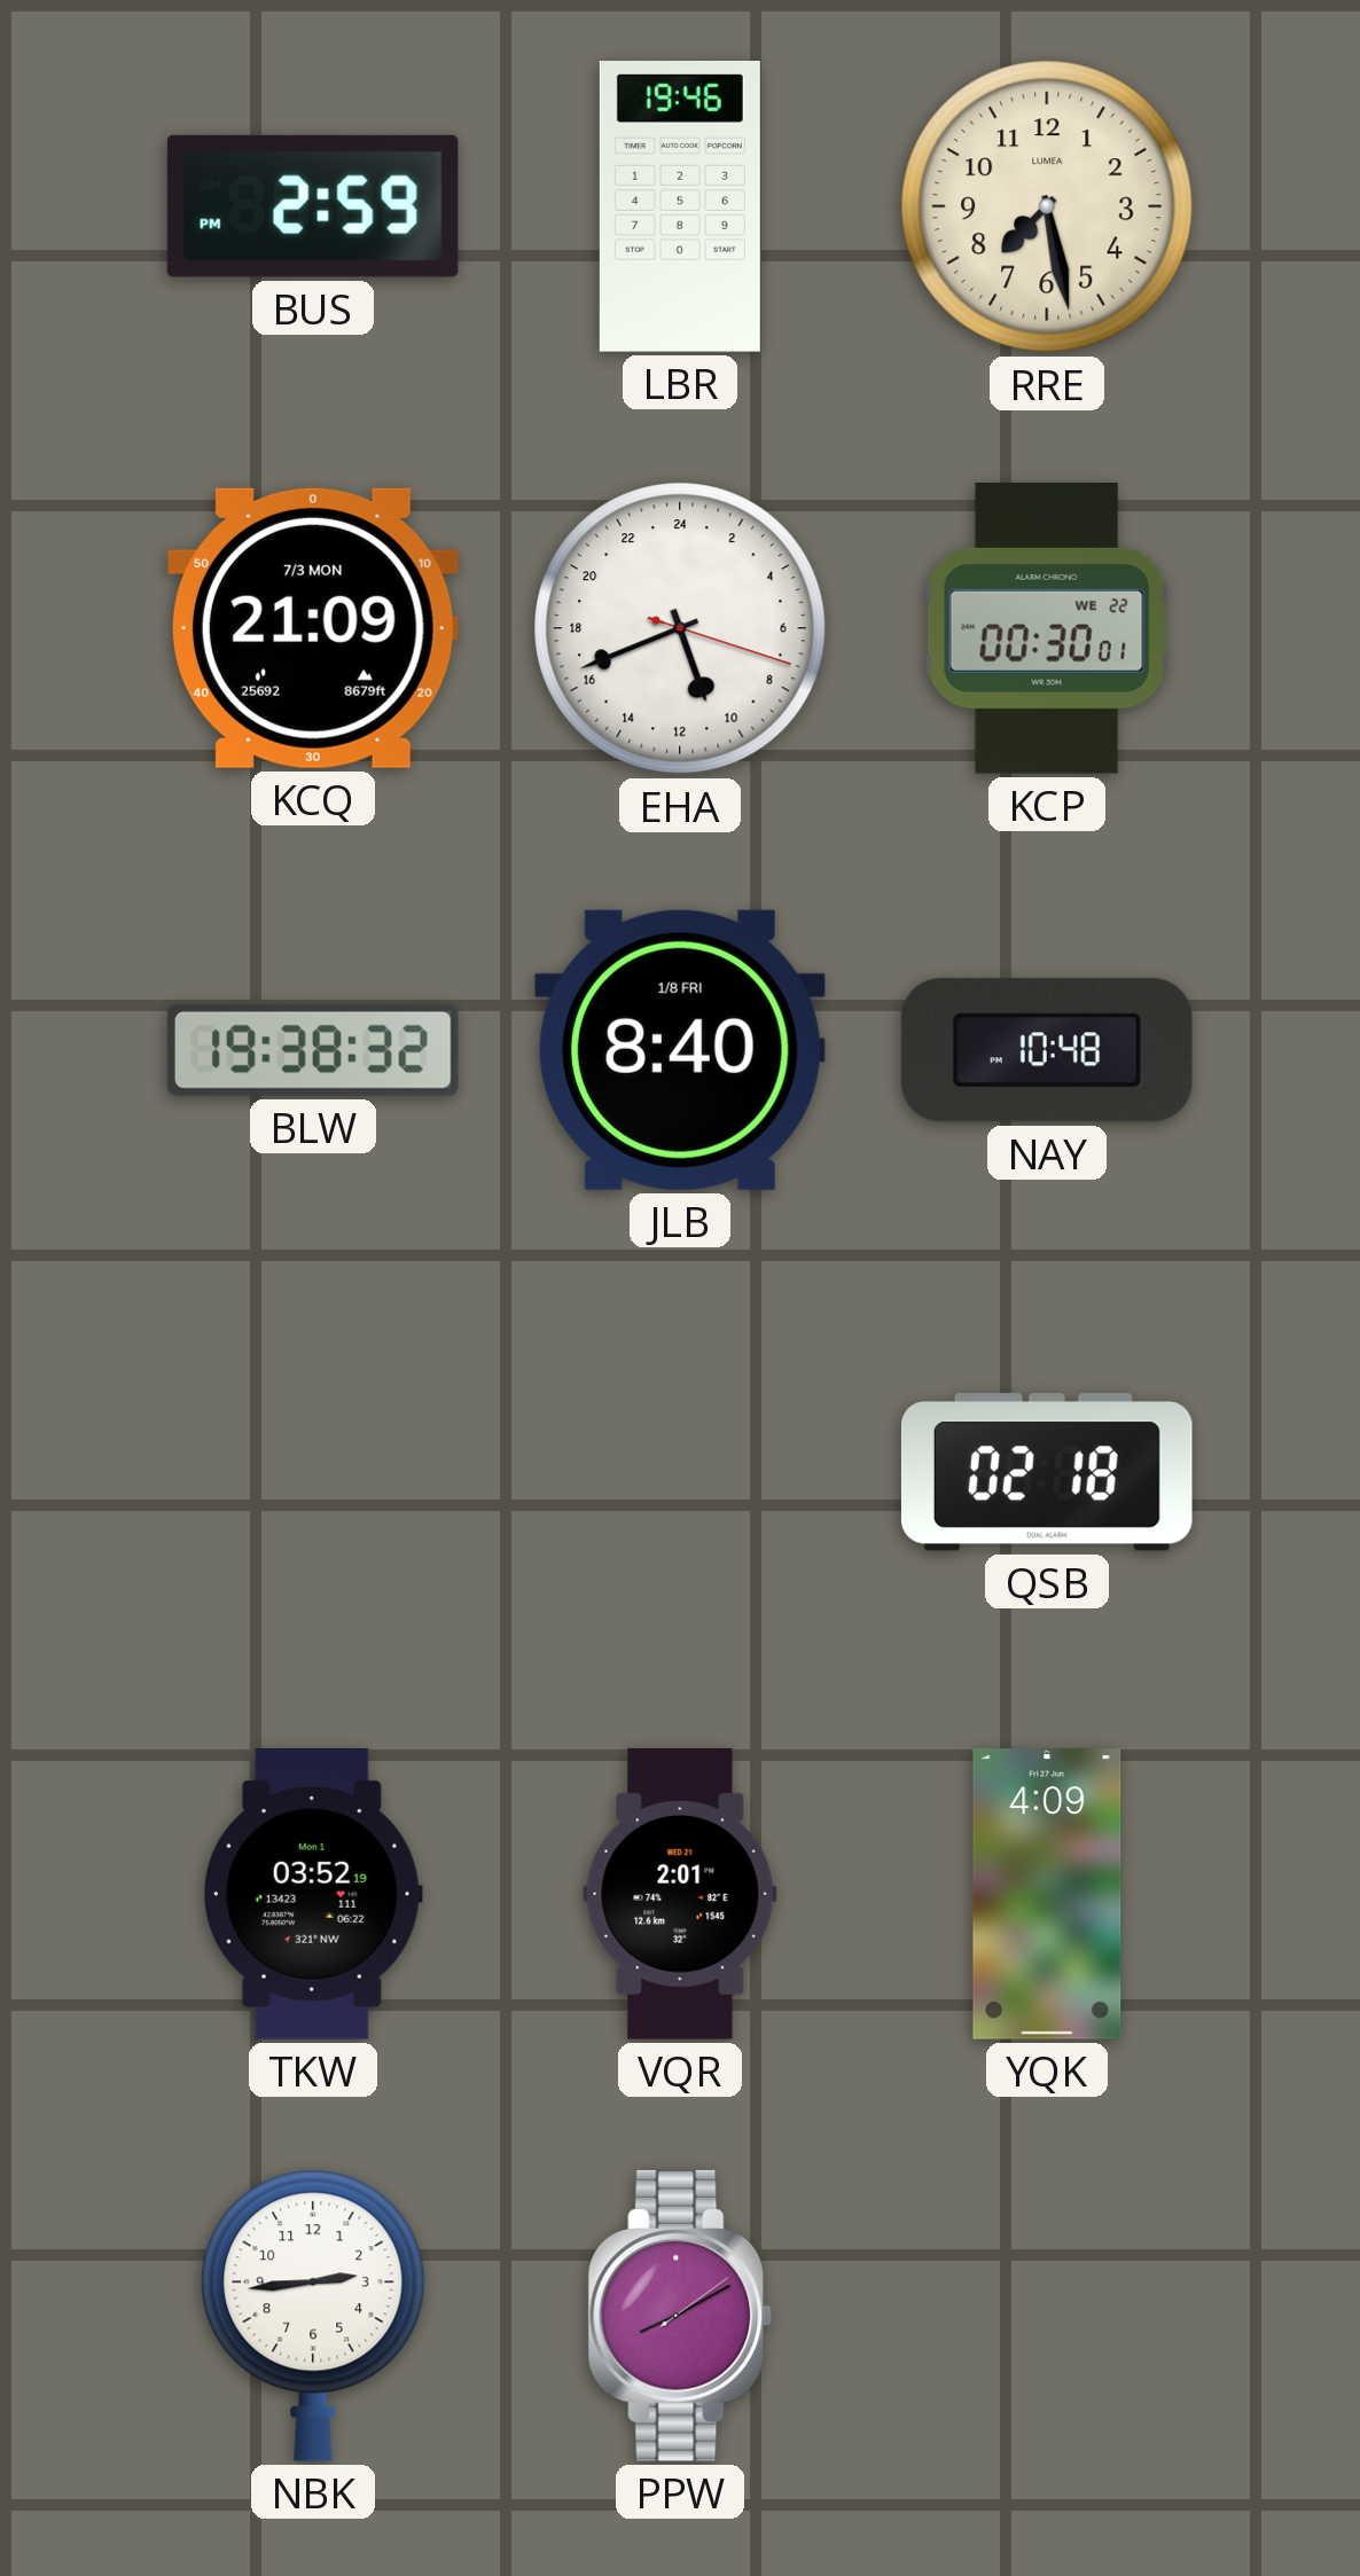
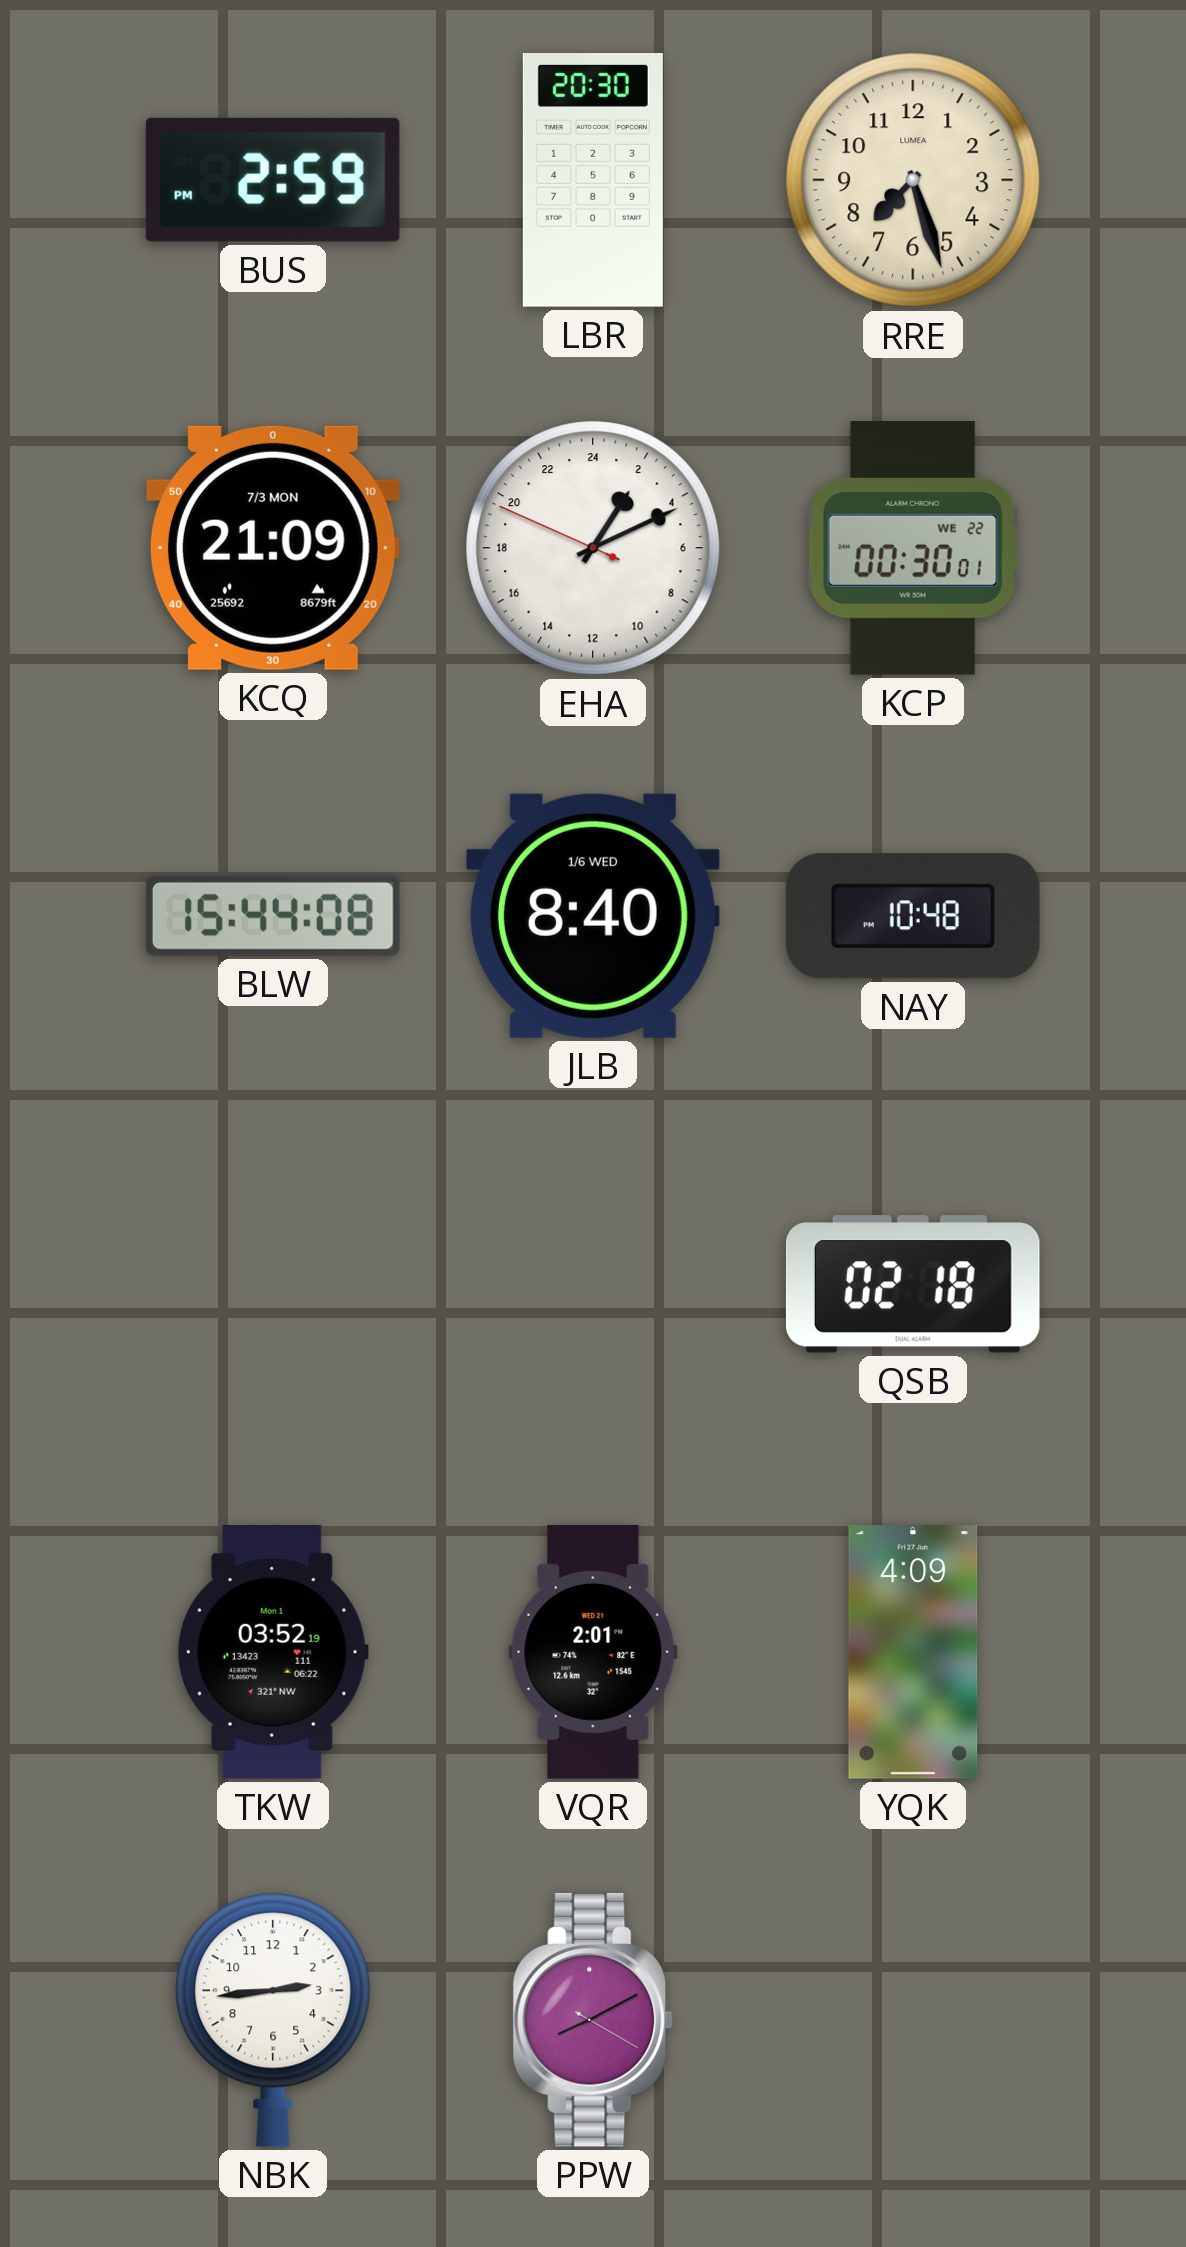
LBR: 19:46 -> 20:30
RRE: 7:28 -> 7:27
EHA: 10:41 -> 2:10
BLW: 19:38 -> 15:44
JLB date: 1/8 FRI -> 1/6 WED
PPW: 8:10:09 -> 8:10:20
